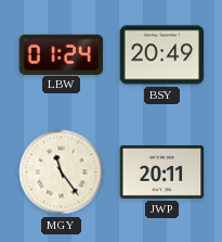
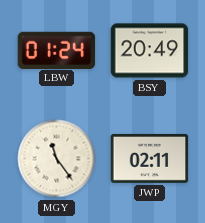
JWP: 20:11 -> 02:11
